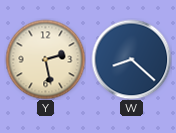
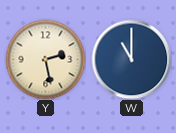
W: 8:22 -> 11:00
